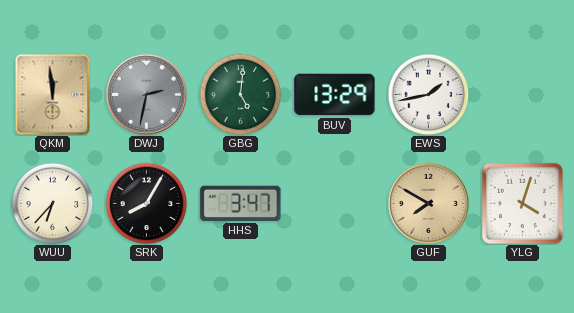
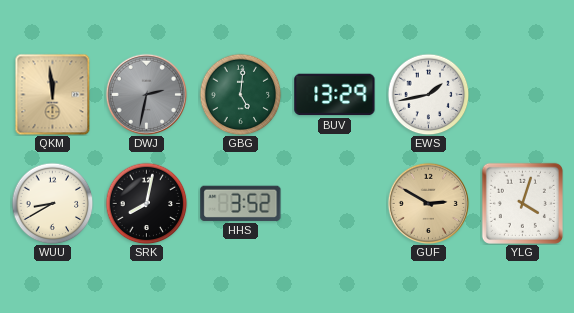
WUU: 6:37 -> 8:40
SRK: 8:05 -> 8:02
HHS: 3:47 -> 3:52
GUF: 7:50 -> 2:50
